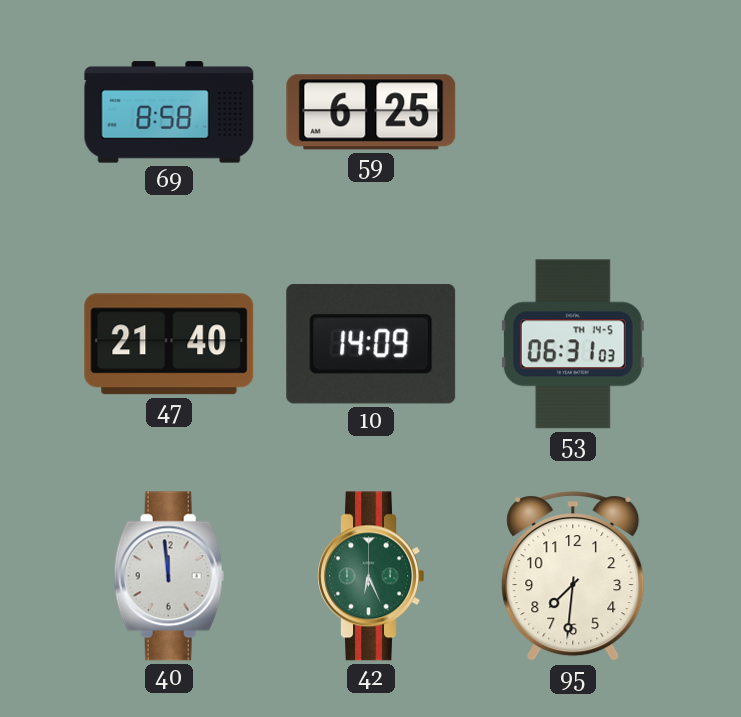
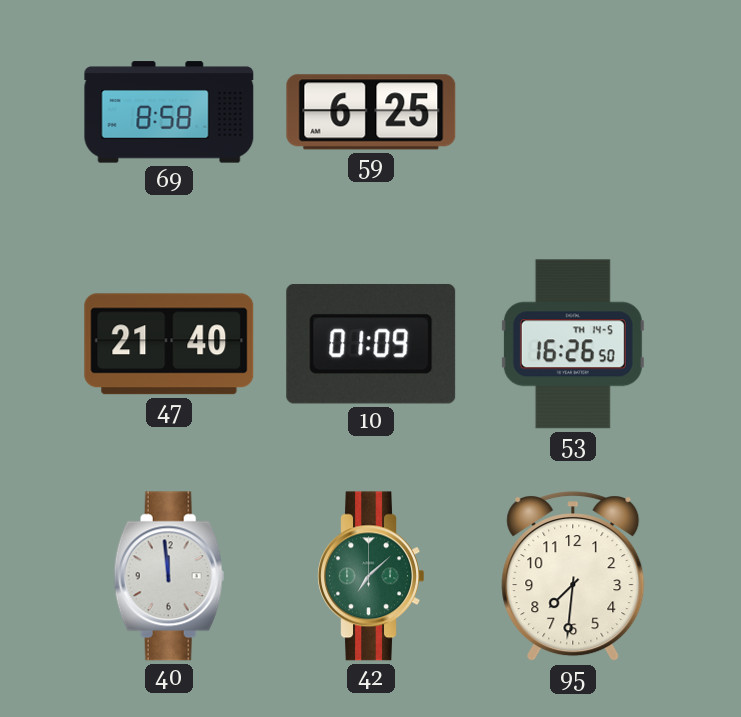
10: 14:09 -> 01:09
53: 06:31 -> 16:26
42: 6:26 -> 7:08
